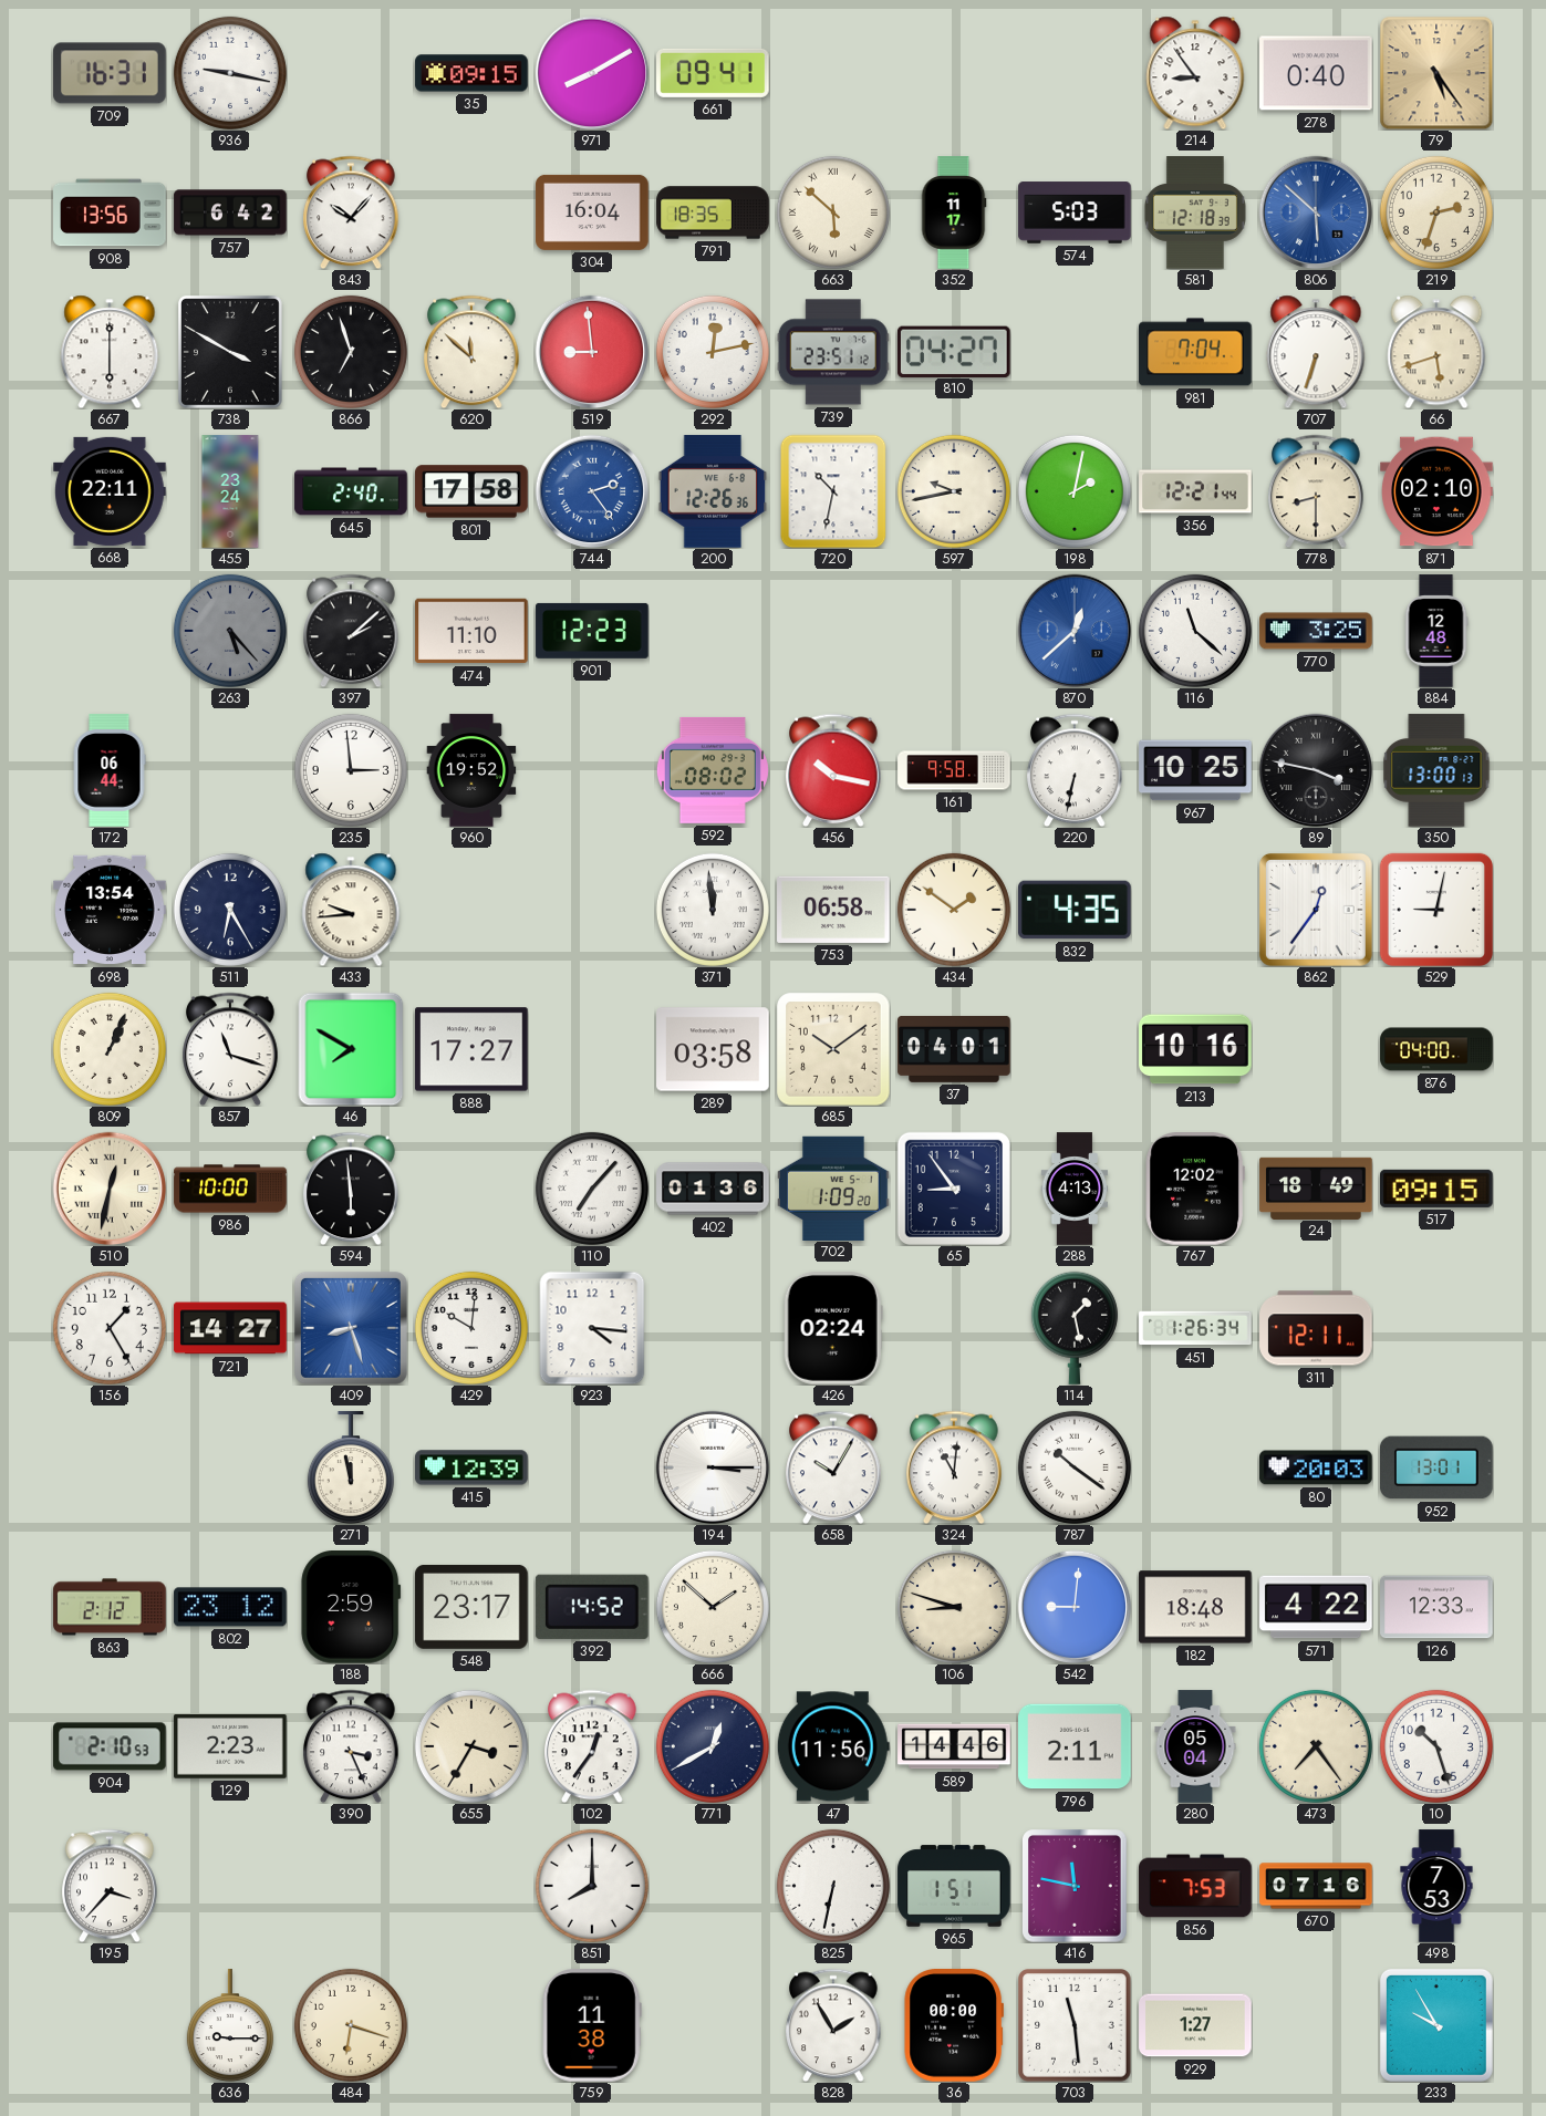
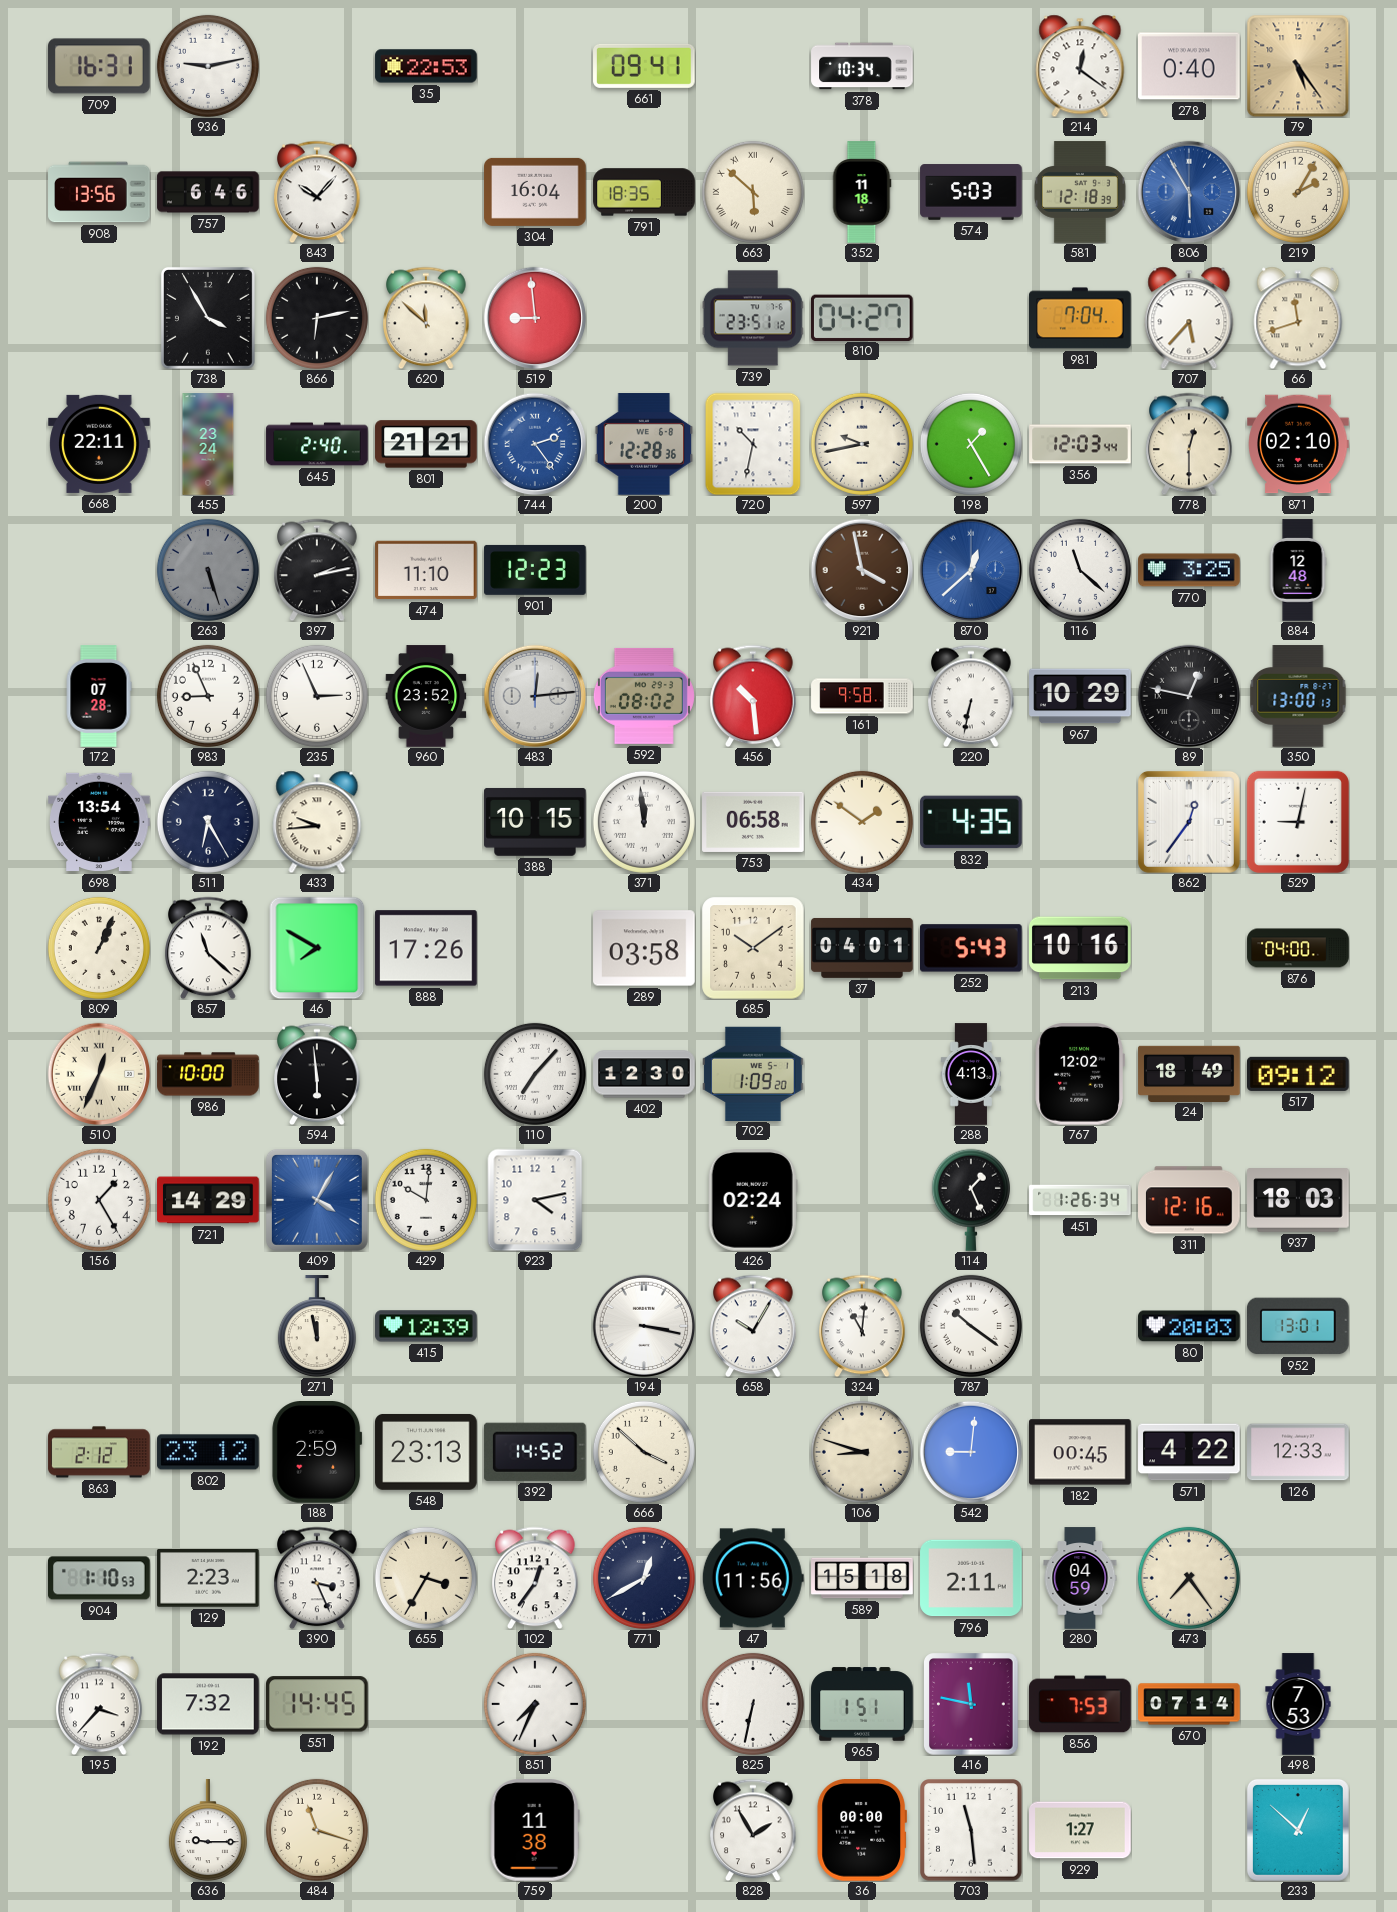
936: 9:17 -> 9:13
35: 09:15 -> 22:53
971: 8:10 -> none
378: none -> 10:34
214: 8:54 -> 12:21
757: 6:42 -> 6:46
352: 11:17 -> 11:18
806: 5:52 -> 5:55
219: 2:33 -> 2:05
667: 6:00 -> none
738: 3:50 -> 3:55
866: 6:57 -> 6:13
292: 12:13 -> none
707: 6:33 -> 5:37
66: 5:42 -> 11:42
801: 17:58 -> 21:21
200: 12:26 -> 12:28
198: 2:02 -> 1:25
356: 12:21 -> 12:03
778: 8:30 -> 12:30
263: 5:23 -> 5:27
397: 2:08 -> 2:13
921: none -> 3:58
172: 06:44 -> 07:28
983: none -> 8:56
235: 2:59 -> 2:56
960: 19:52 -> 23:52
483: none -> 12:14
456: 10:17 -> 10:29
967: 10:25 -> 10:29
89: 3:47 -> 12:47
388: none -> 10:15
857: 11:18 -> 11:22
888: 17:27 -> 17:26
252: none -> 5:43
510: 12:32 -> 12:34
402: 01:36 -> 12:30
65: 8:54 -> none
517: 09:15 -> 09:12
721: 14:27 -> 14:29
409: 8:27 -> 4:05
923: 4:16 -> 4:13
114: 1:28 -> 1:26
311: 12:11 -> 12:16
937: none -> 18:03
194: 3:15 -> 3:17
548: 23:17 -> 23:13
666: 1:52 -> 3:52
182: 18:48 -> 00:45
904: 2:10 -> 1:10
589: 14:46 -> 15:18
280: 05:04 -> 04:59
10: 10:27 -> none
192: none -> 7:32
551: none -> 14:45
851: 8:00 -> 7:34
670: 07:16 -> 07:14
484: 6:18 -> 11:18
233: 9:55 -> 12:52
